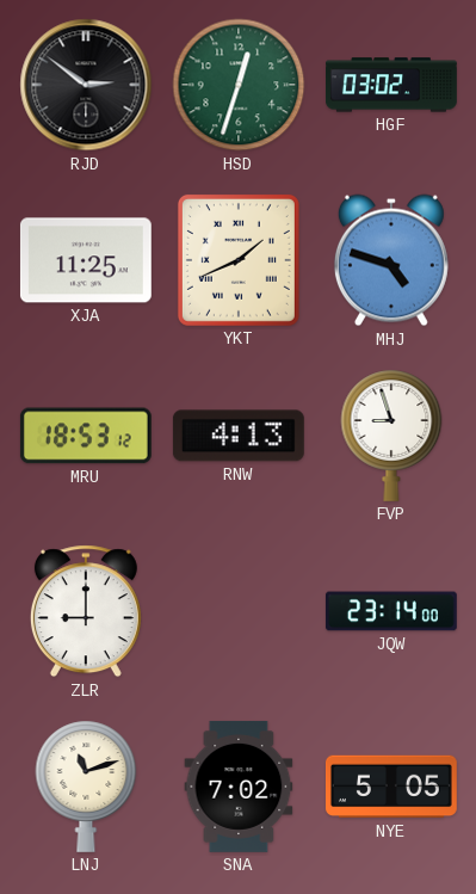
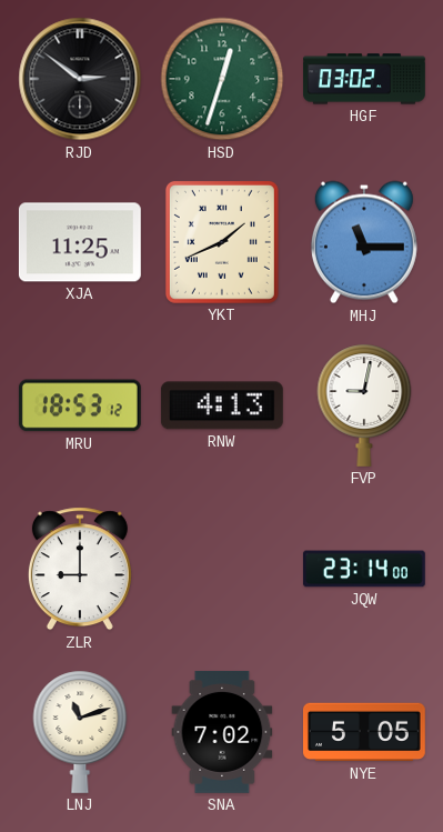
MHJ: 4:48 -> 11:15
FVP: 8:57 -> 9:02
